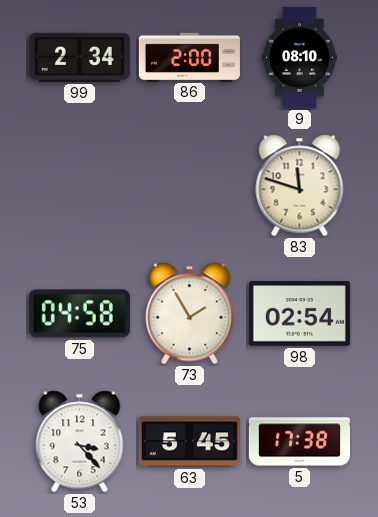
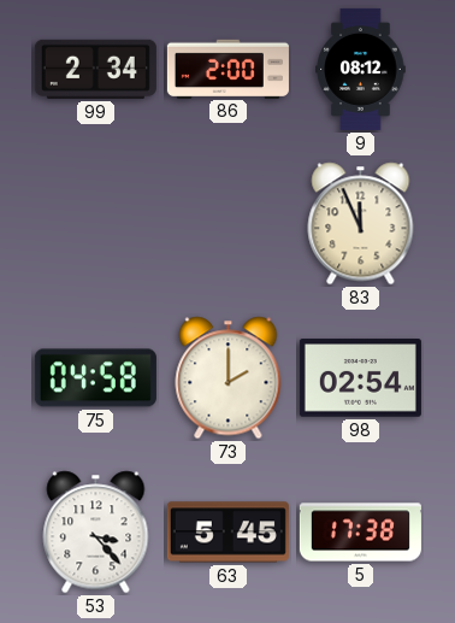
9: 08:10 -> 08:12
83: 11:48 -> 11:56
73: 1:55 -> 2:00
